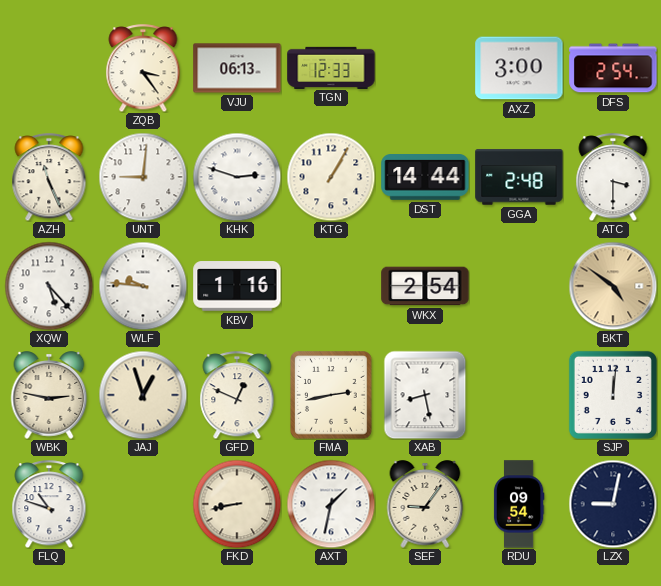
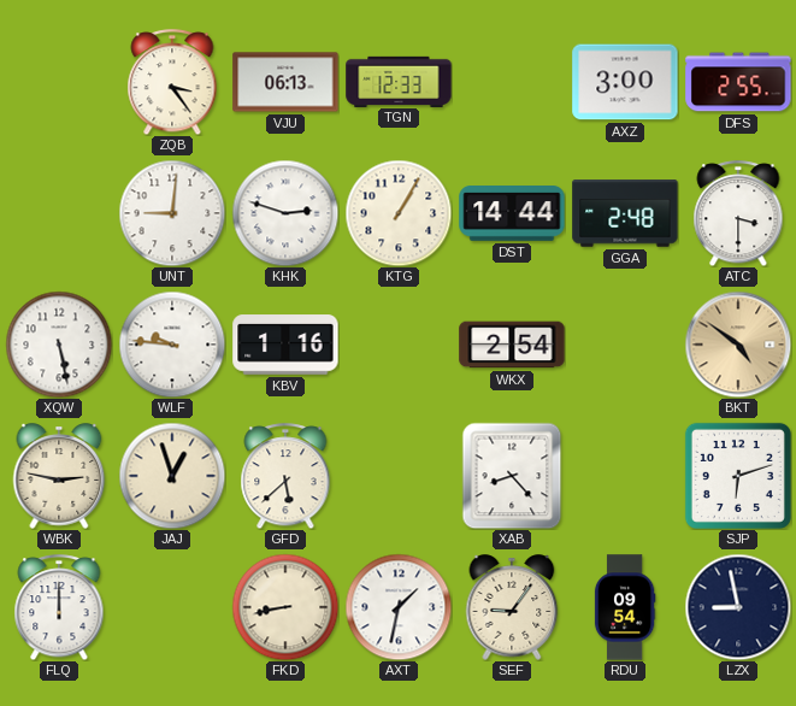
DFS: 2:54 -> 2:55
AZH: 11:26 -> none
XQW: 5:23 -> 5:28
GFD: 12:49 -> 5:38
FMA: 2:43 -> none
XAB: 8:28 -> 8:23
SJP: 12:01 -> 6:12
FLQ: 10:48 -> 12:00
LZX: 9:02 -> 8:58
